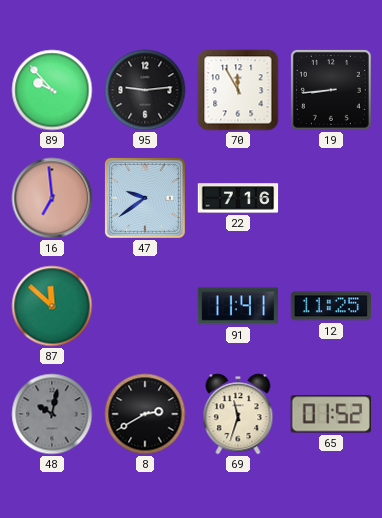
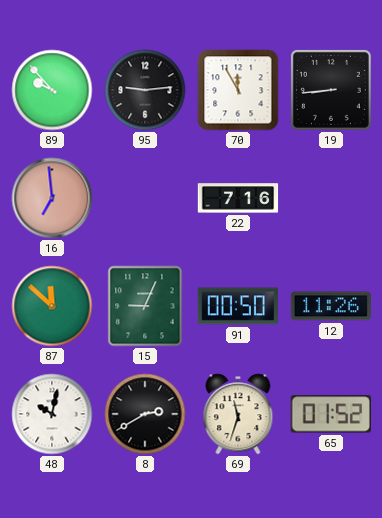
47: 9:39 -> none
15: none -> 9:04
91: 11:41 -> 00:50
12: 11:25 -> 11:26
48 dial: grey -> white
